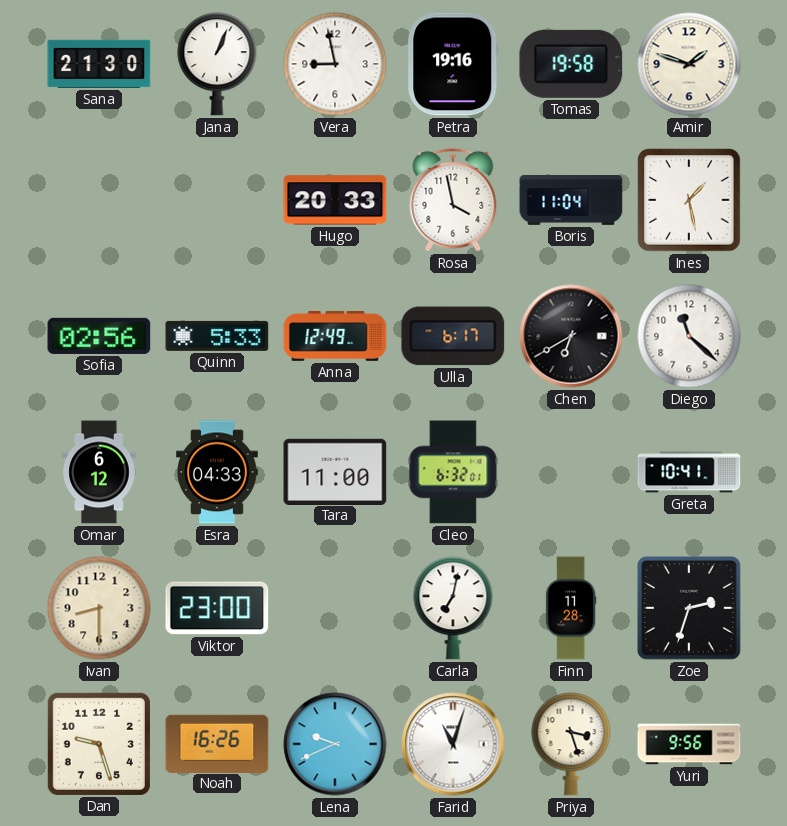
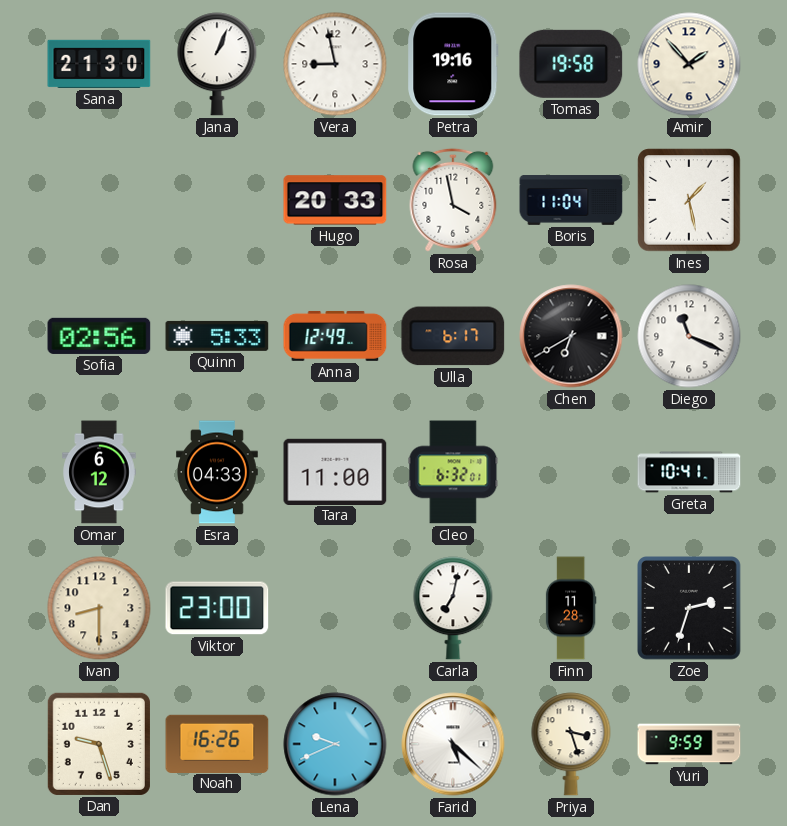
Amir: 1:48 -> 1:53
Diego: 11:22 -> 11:19
Farid: 11:03 -> 5:22
Yuri: 9:56 -> 9:59
